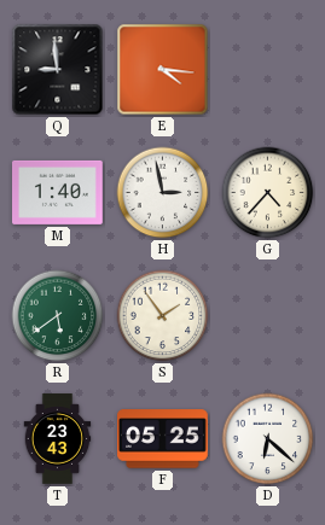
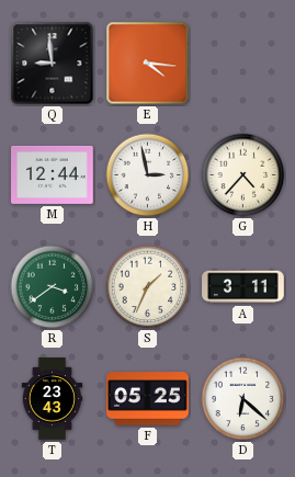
M: 1:40 -> 12:44
R: 5:39 -> 3:39
S: 1:54 -> 1:34
A: none -> 3:11
